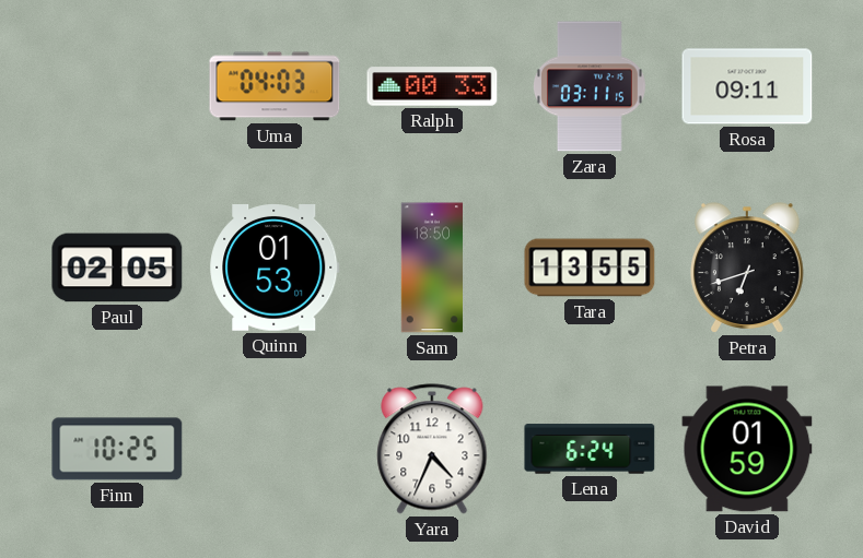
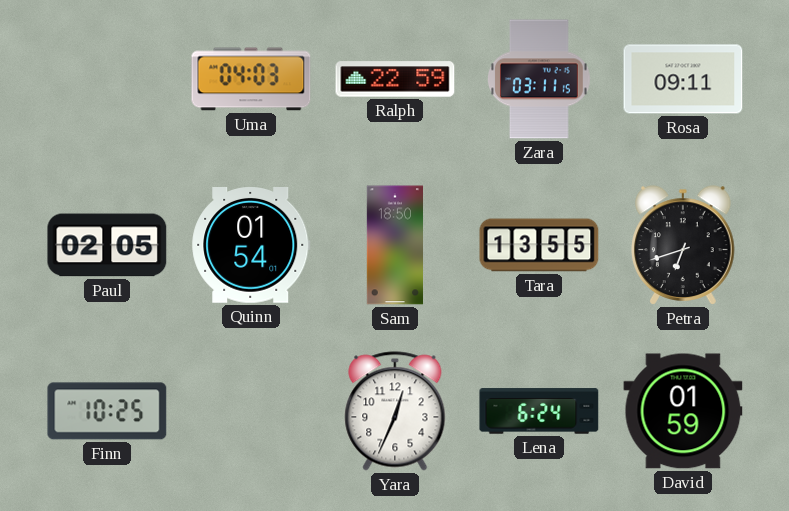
Ralph: 00:33 -> 22:59
Quinn: 01:53 -> 01:54
Yara: 4:34 -> 12:34
